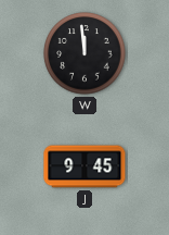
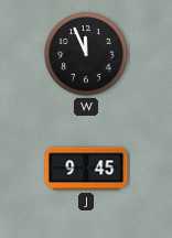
W: 11:59 -> 11:56
